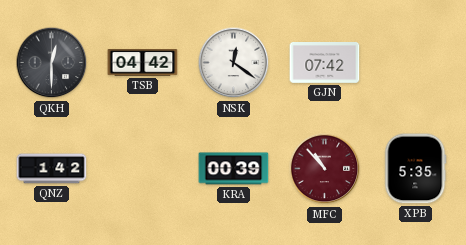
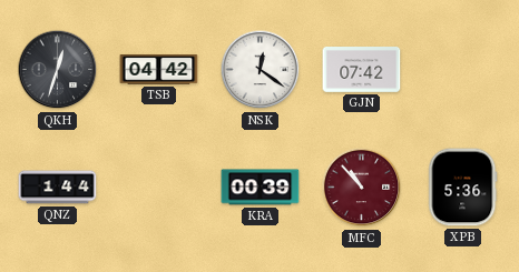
QKH: 12:30 -> 12:33
QNZ: 1:42 -> 1:44
XPB: 5:35 -> 5:36
